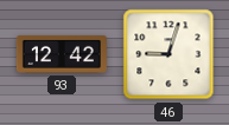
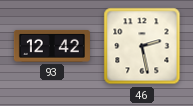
46: 9:03 -> 2:28
